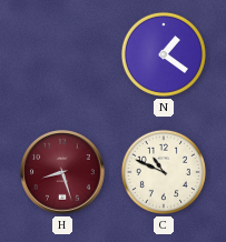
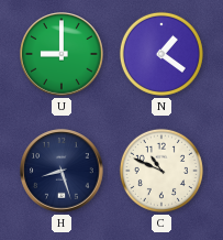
U: none -> 9:00
H dial: burgundy -> navy
